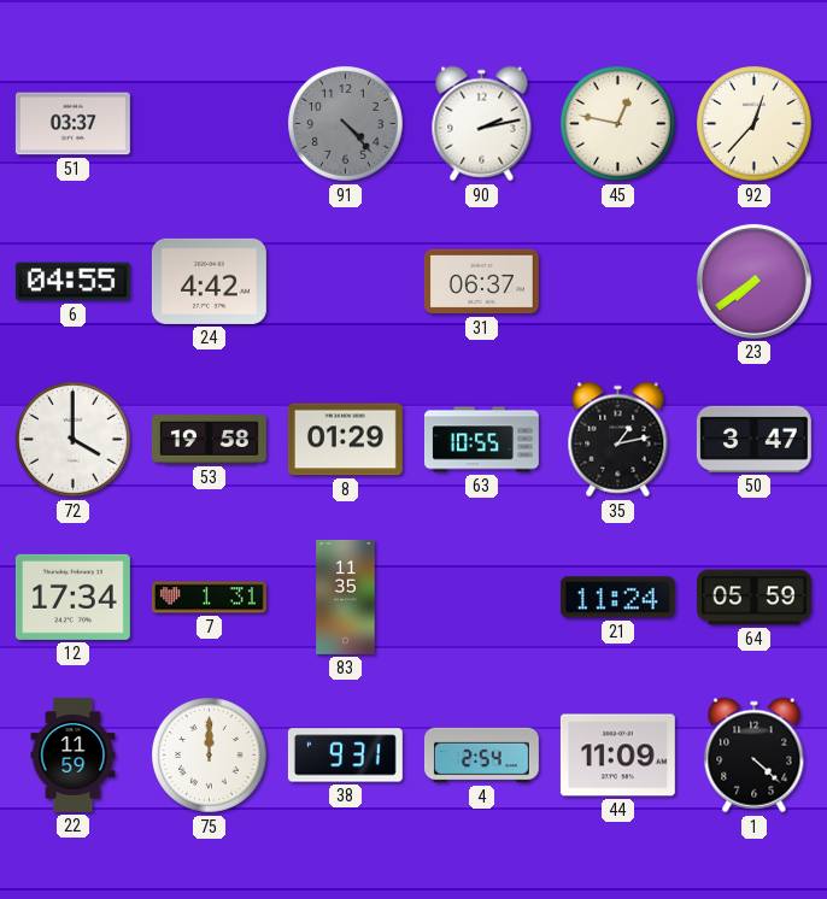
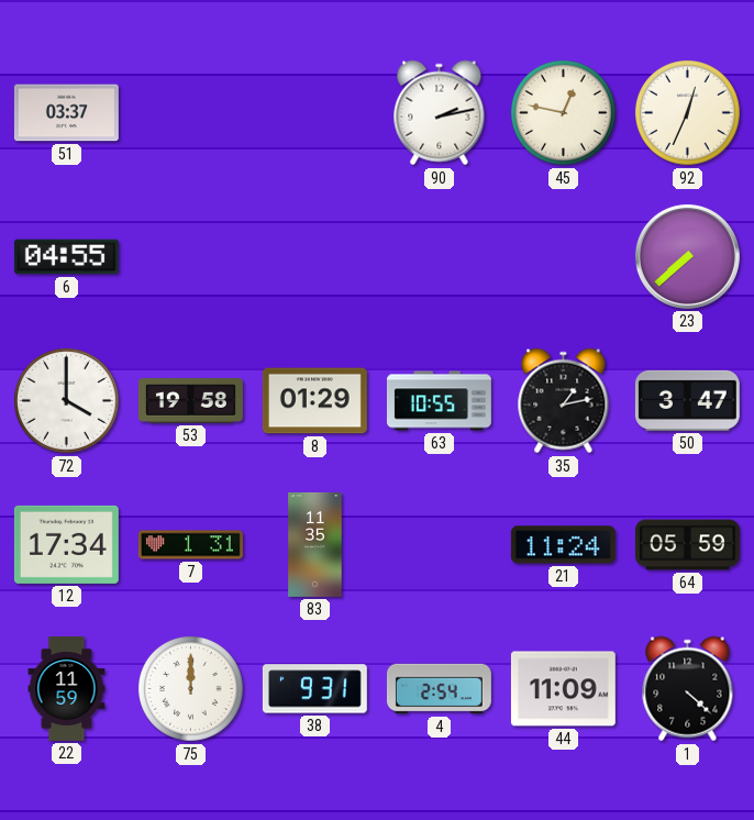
91: 4:23 -> none
92: 12:37 -> 12:34
24: 4:42 -> none
31: 06:37 -> none
23: 7:39 -> 7:38
